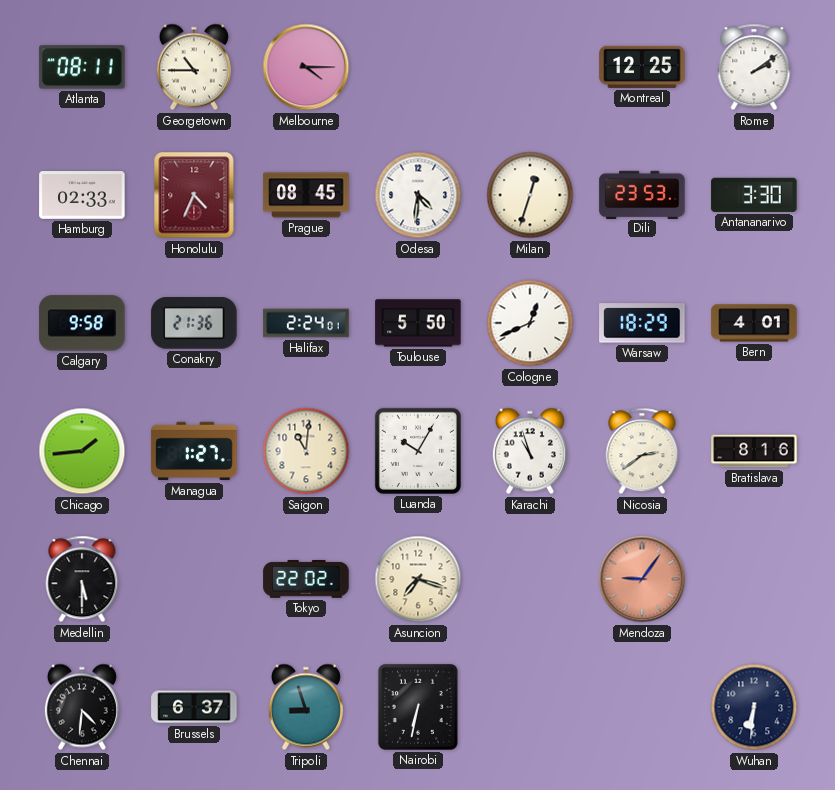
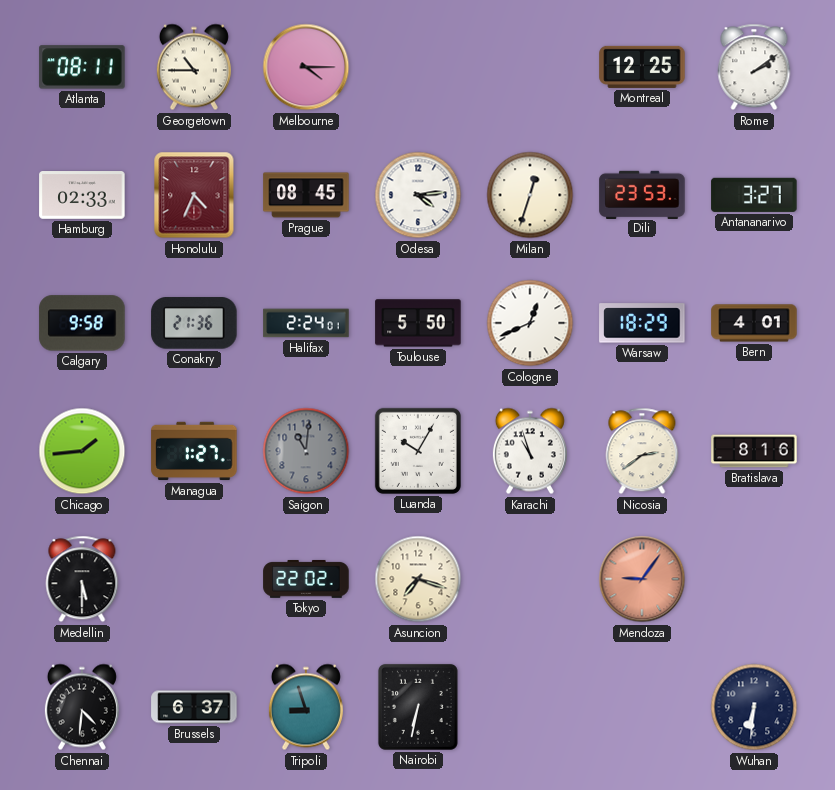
Odesa: 4:31 -> 4:14
Antananarivo: 3:30 -> 3:27
Saigon dial: cream -> grey
